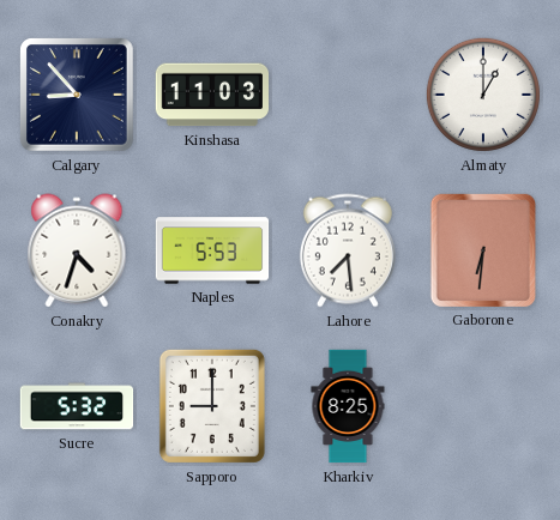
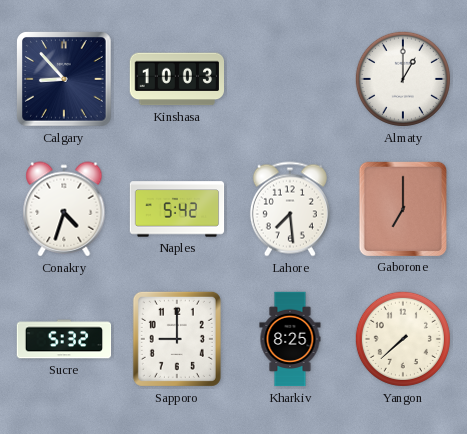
Kinshasa: 11:03 -> 10:03
Naples: 5:53 -> 5:42
Gaborone: 6:31 -> 7:00
Yangon: none -> 7:38
